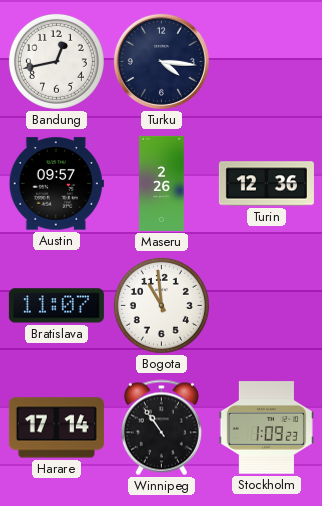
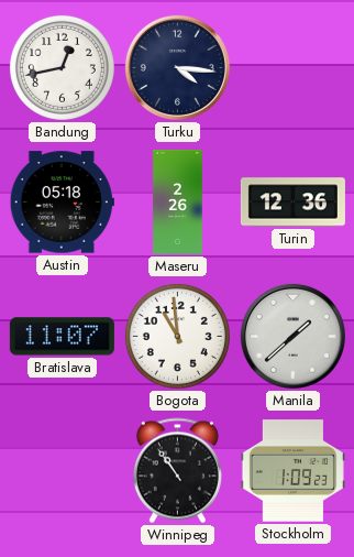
Austin: 09:57 -> 05:18
Manila: none -> 1:38
Harare: 17:14 -> none
